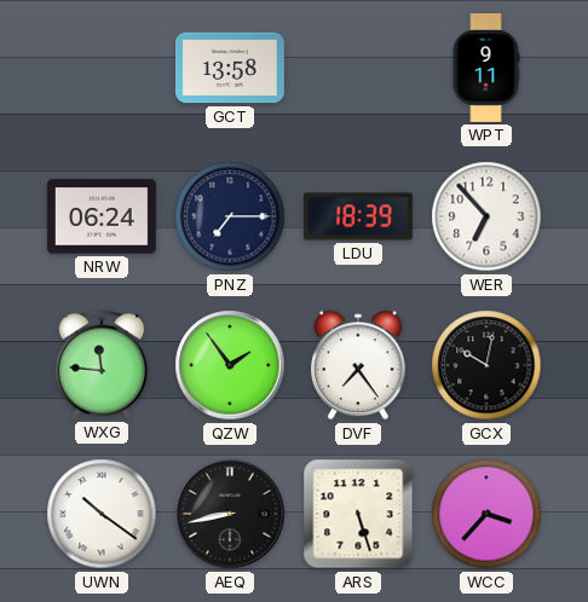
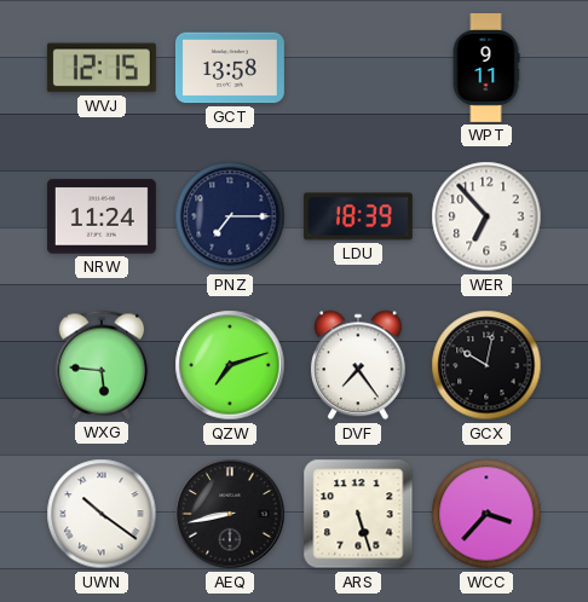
WVJ: none -> 12:15
NRW: 06:24 -> 11:24
WXG: 11:46 -> 5:46
QZW: 1:54 -> 7:12
